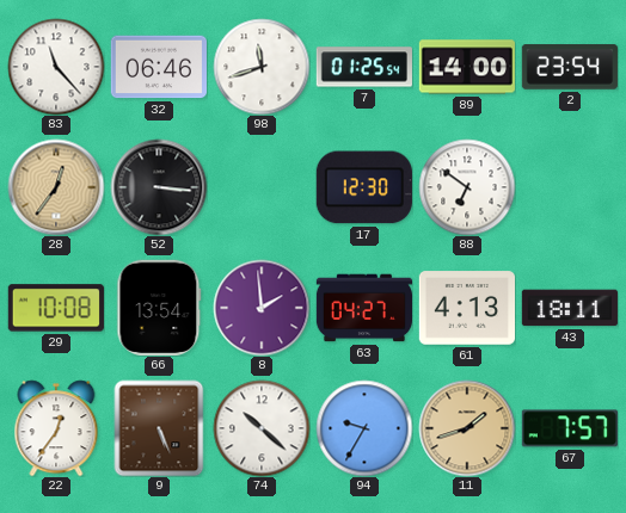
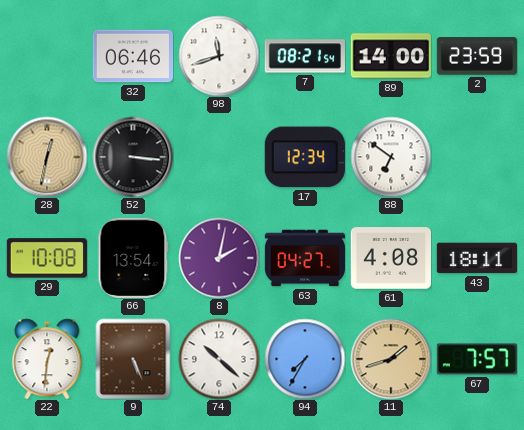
83: 11:23 -> none
7: 01:25 -> 08:21
2: 23:54 -> 23:59
28: 12:36 -> 12:32
17: 12:30 -> 12:34
8: 1:59 -> 2:02
61: 4:13 -> 4:08
22: 12:36 -> 12:31
94: 9:35 -> 7:35
